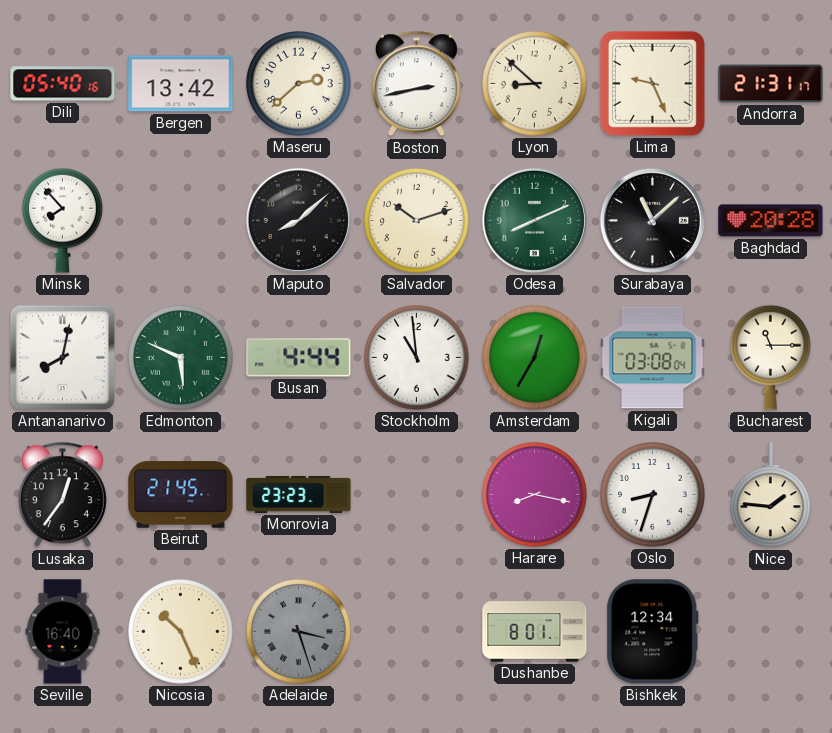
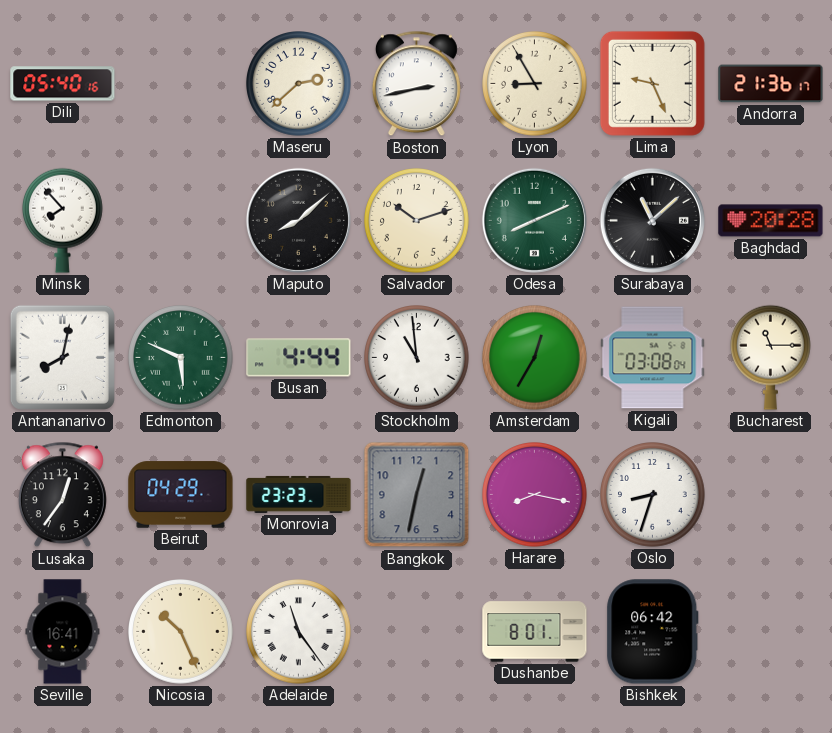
Bergen: 13:42 -> none
Lyon: 8:52 -> 8:55
Andorra: 21:31 -> 21:36
Beirut: 21:45 -> 04:29
Bangkok: none -> 12:32
Nice: 1:46 -> none
Seville: 16:40 -> 16:41
Adelaide: 3:27 -> 11:24
Adelaide dial: grey -> white
Bishkek: 12:34 -> 06:42
